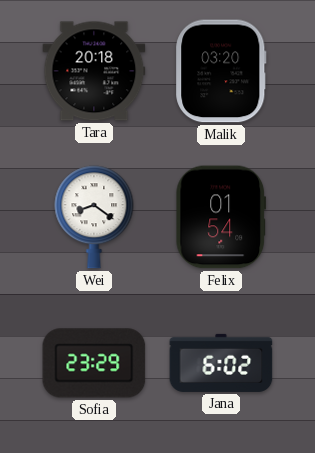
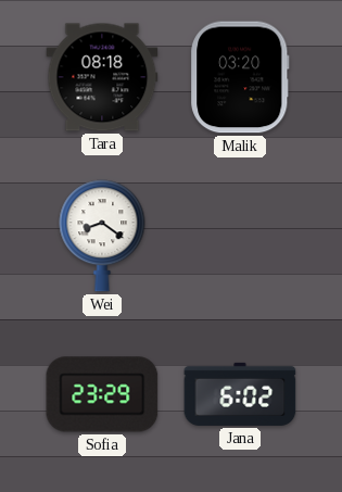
Tara: 20:18 -> 08:18
Felix: 01:54 -> none
